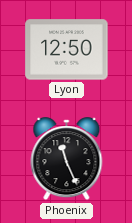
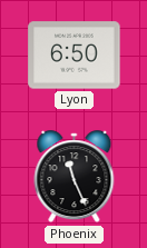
Lyon: 12:50 -> 6:50
